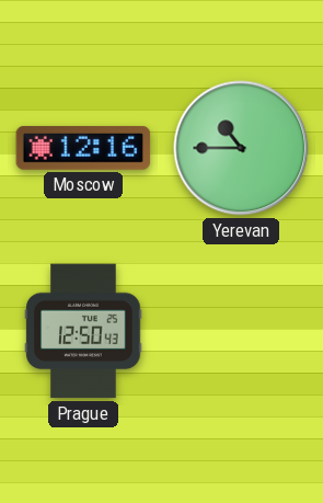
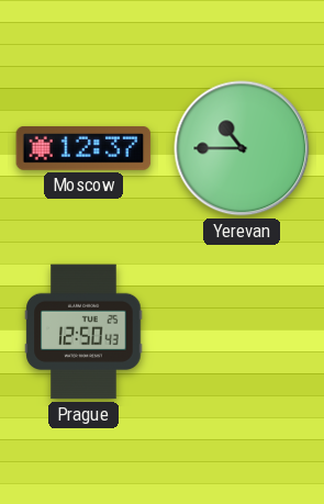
Moscow: 12:16 -> 12:37
